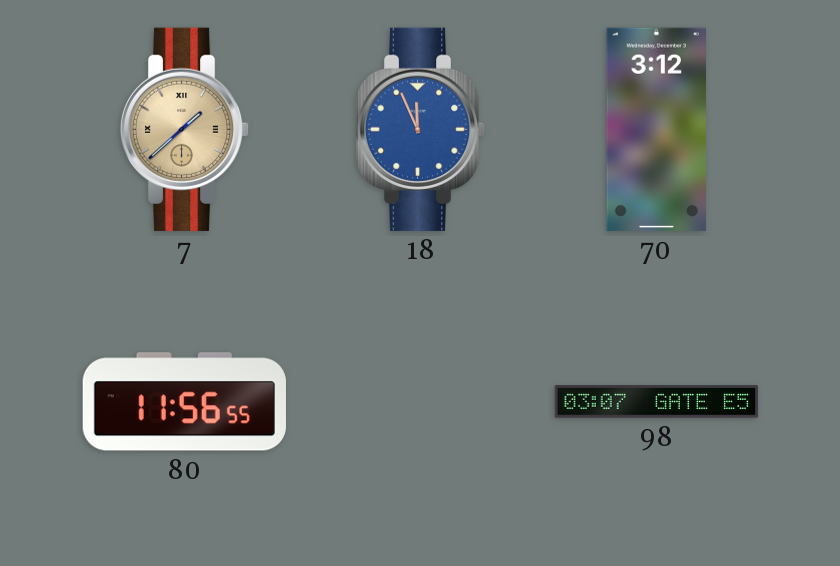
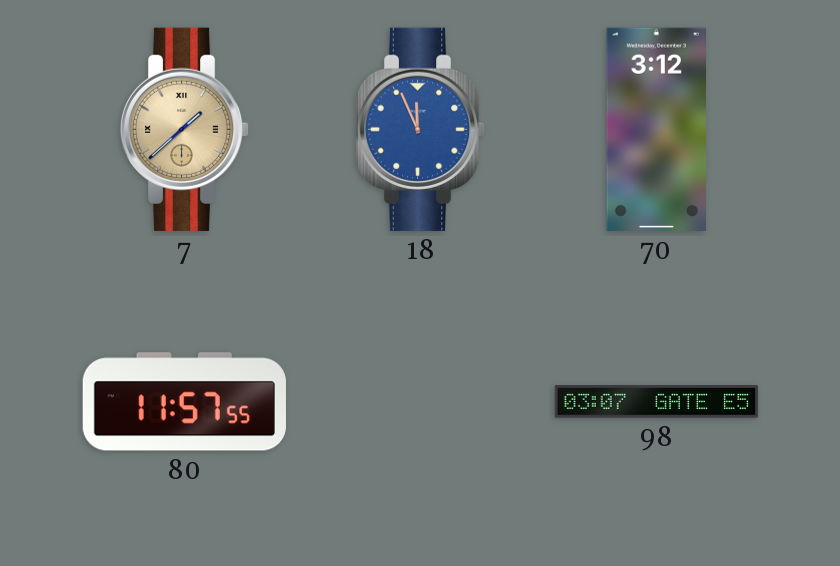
80: 11:56 -> 11:57
